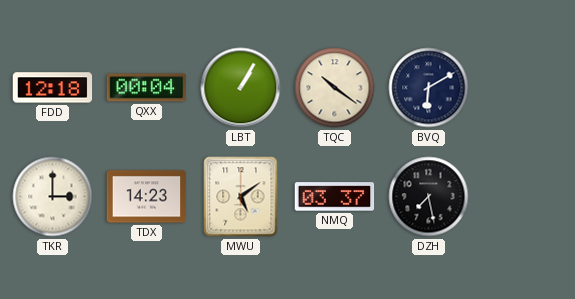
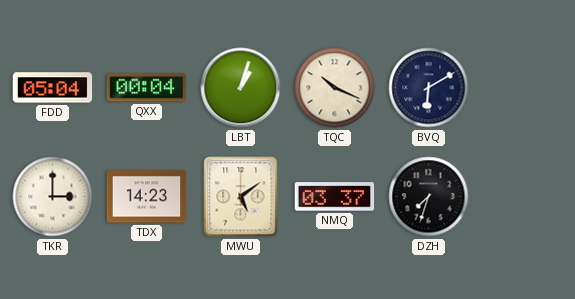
FDD: 12:18 -> 05:04
LBT: 1:05 -> 1:03
TQC: 10:21 -> 10:19
DZH: 7:28 -> 7:33
